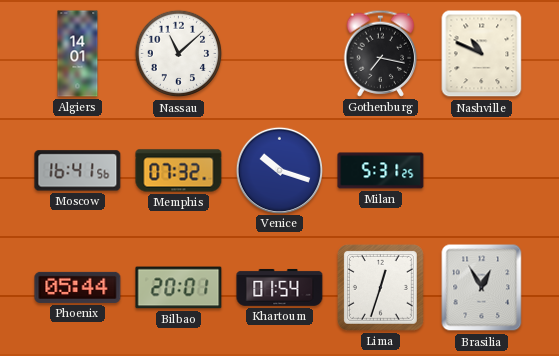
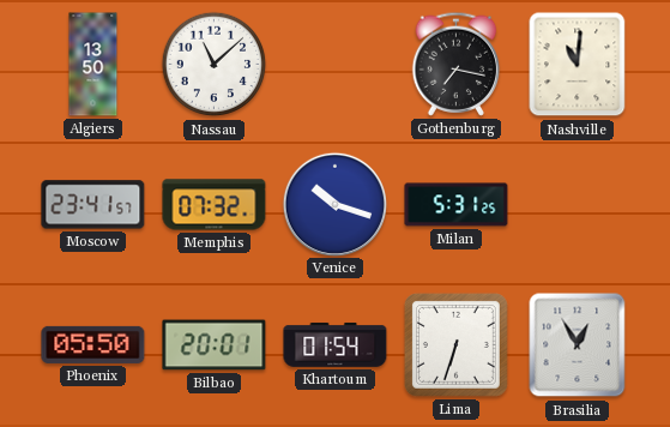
Algiers: 14:01 -> 13:50
Nashville: 10:49 -> 11:01
Moscow: 16:41 -> 23:41
Phoenix: 05:44 -> 05:50
Lima: 12:33 -> 6:33
